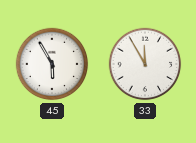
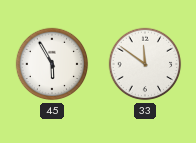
33: 11:55 -> 11:51
